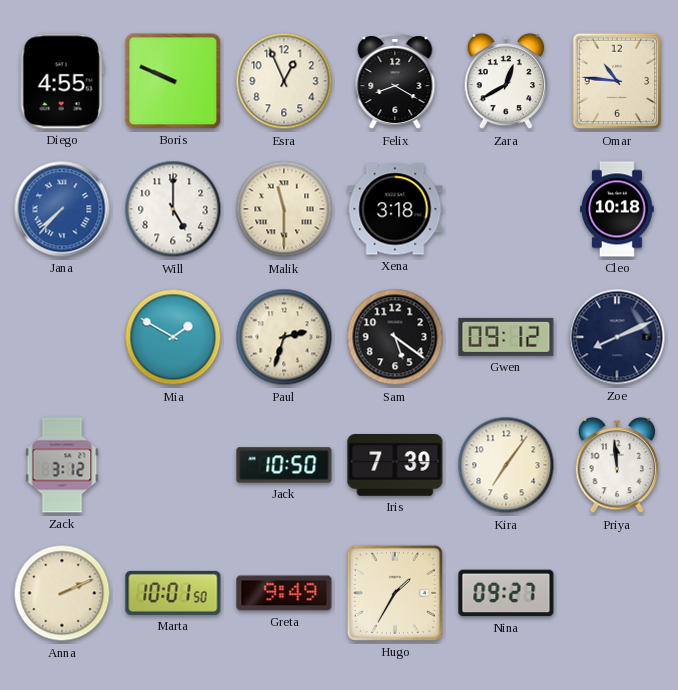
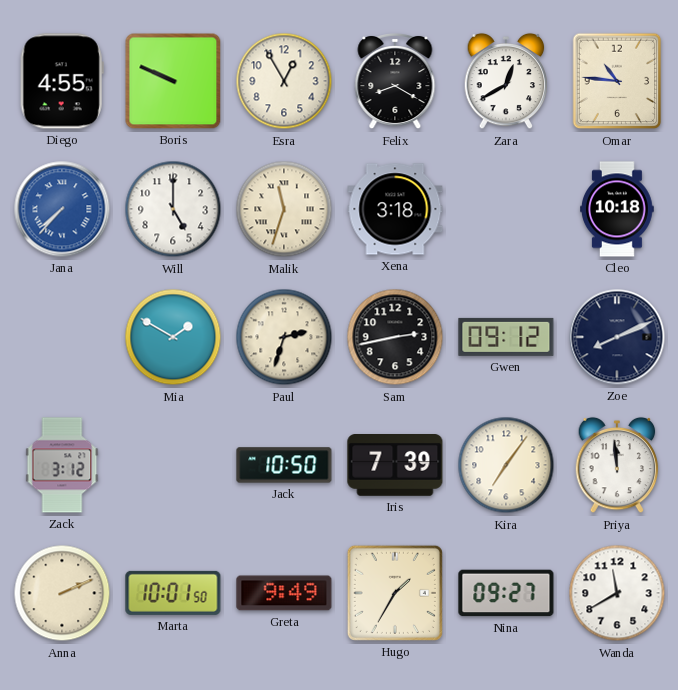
Esra: 12:56 -> 12:55
Malik: 11:30 -> 11:33
Sam: 5:21 -> 2:43
Wanda: none -> 11:40
